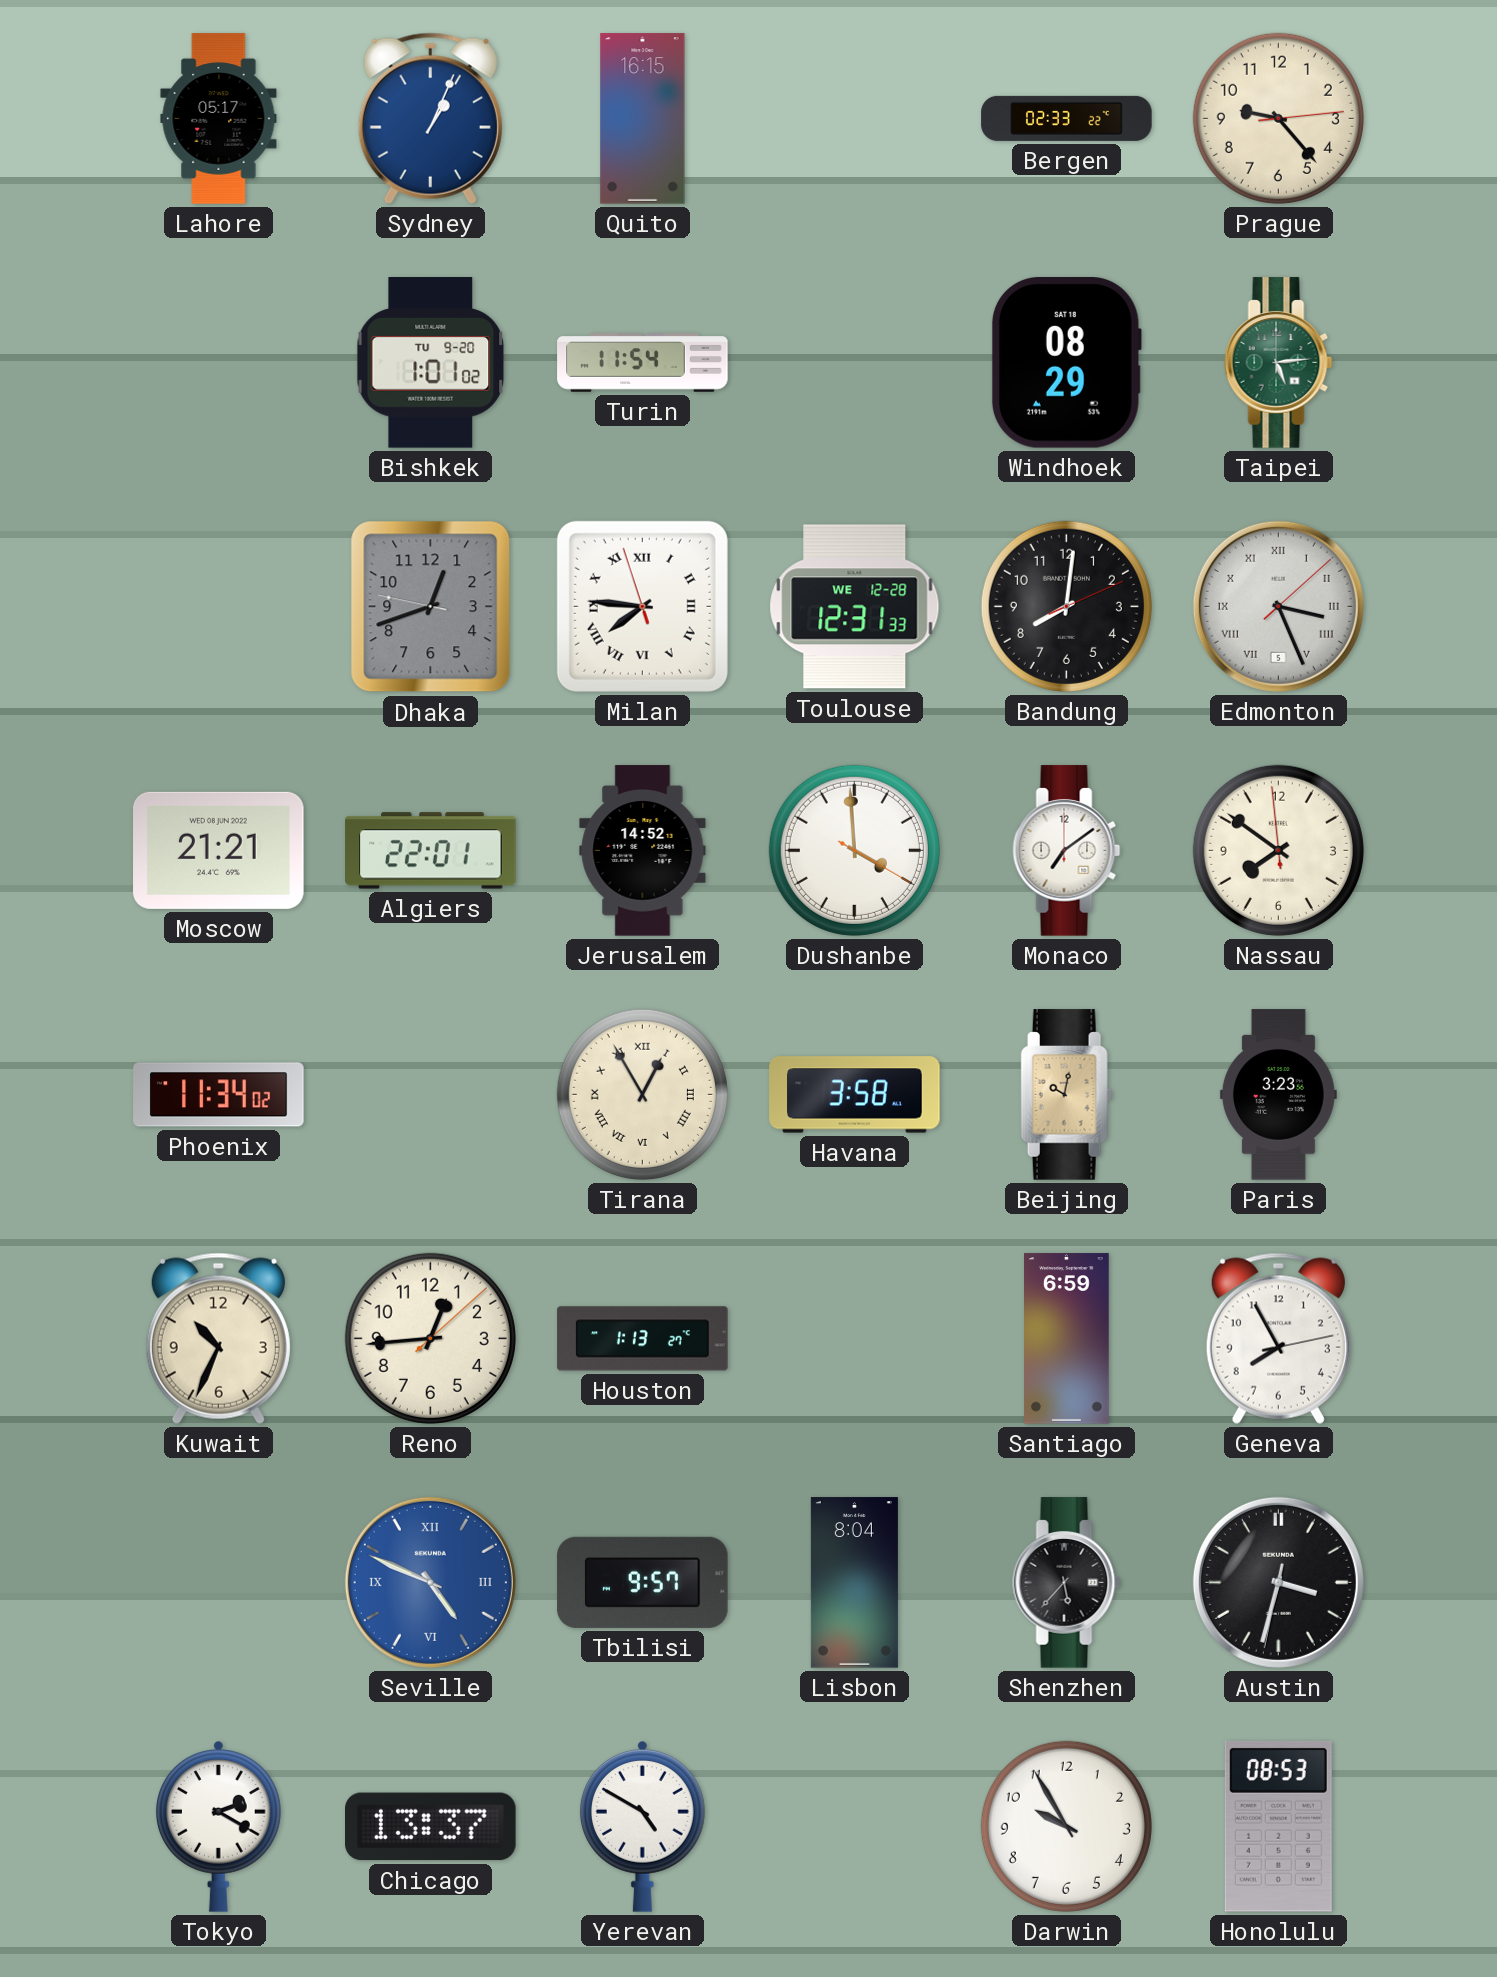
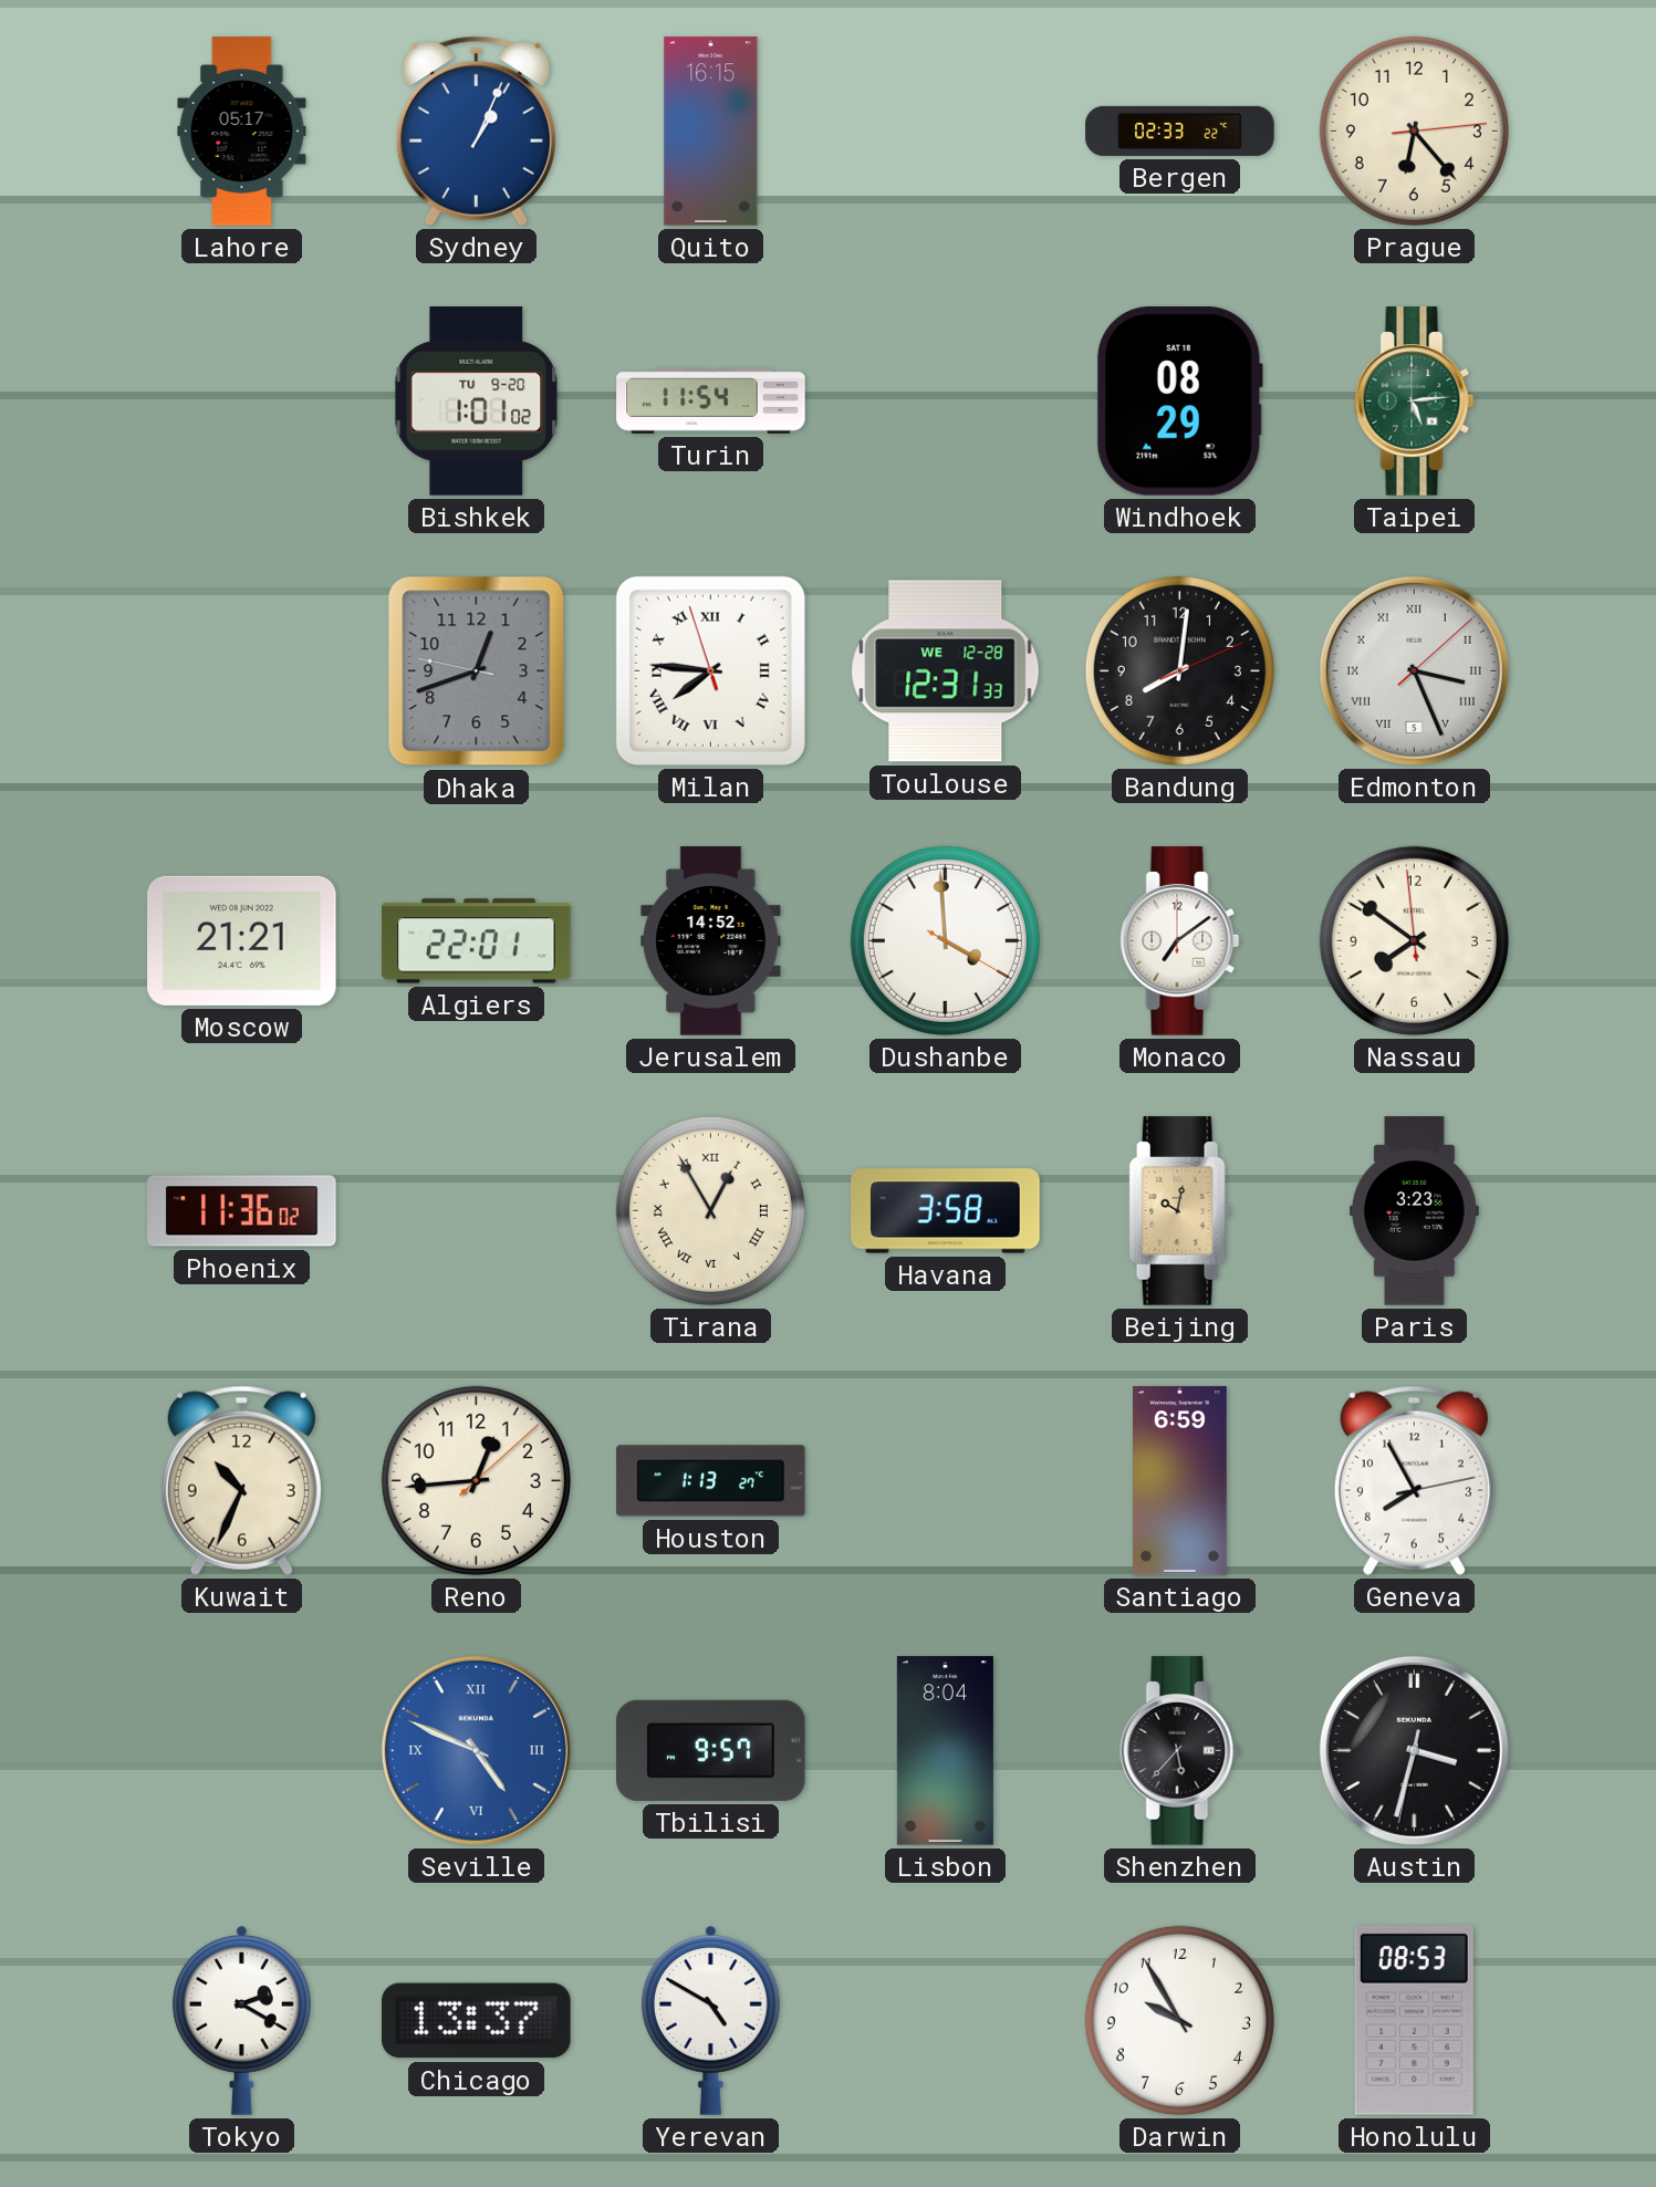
Prague: 9:23 -> 6:23
Phoenix: 11:34 -> 11:36
